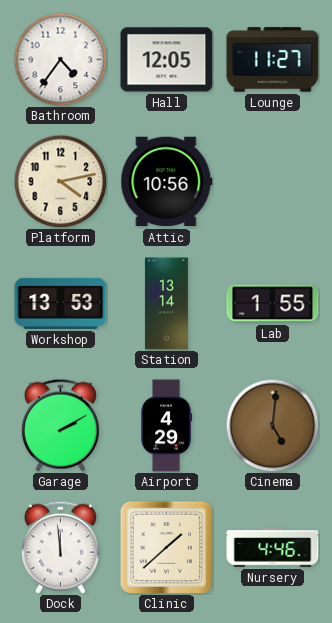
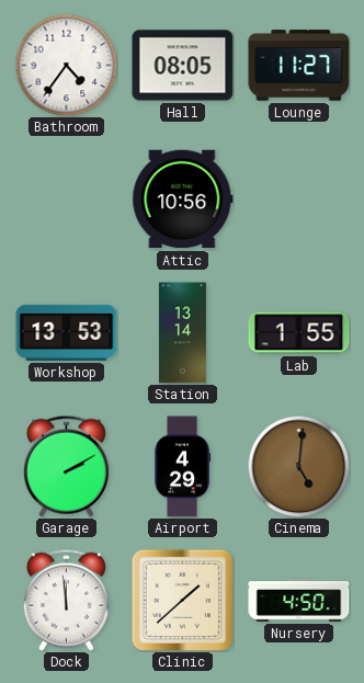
Hall: 12:05 -> 08:05
Platform: 4:13 -> none
Nursery: 4:46 -> 4:50
